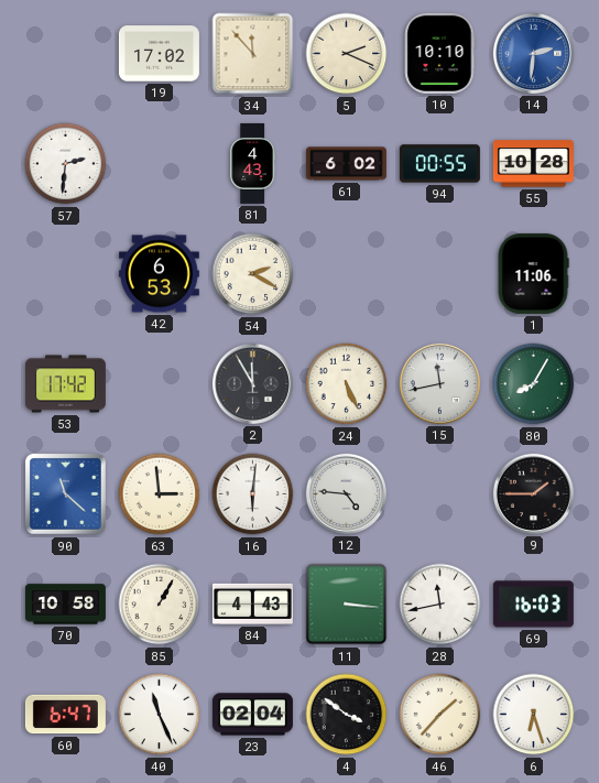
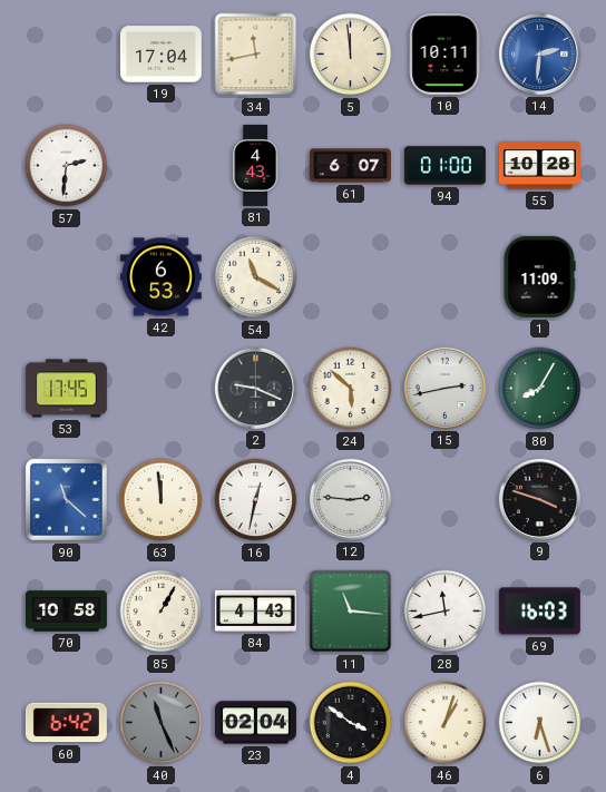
19: 17:02 -> 17:04
34: 11:53 -> 11:43
5: 2:19 -> 11:59
10: 10:10 -> 10:11
61: 6:02 -> 6:07
94: 00:55 -> 01:00
54: 2:20 -> 11:20
1: 11:06 -> 11:09
53: 17:42 -> 17:45
2: 11:55 -> 9:19
24: 5:26 -> 5:52
15: 11:43 -> 2:43
63: 2:59 -> 11:59
16: 6:01 -> 12:32
12: 4:46 -> 2:46
9: 1:45 -> 3:48
11: 3:16 -> 11:16
60: 6:47 -> 6:42
40 dial: white -> grey
46: 1:37 -> 1:03
